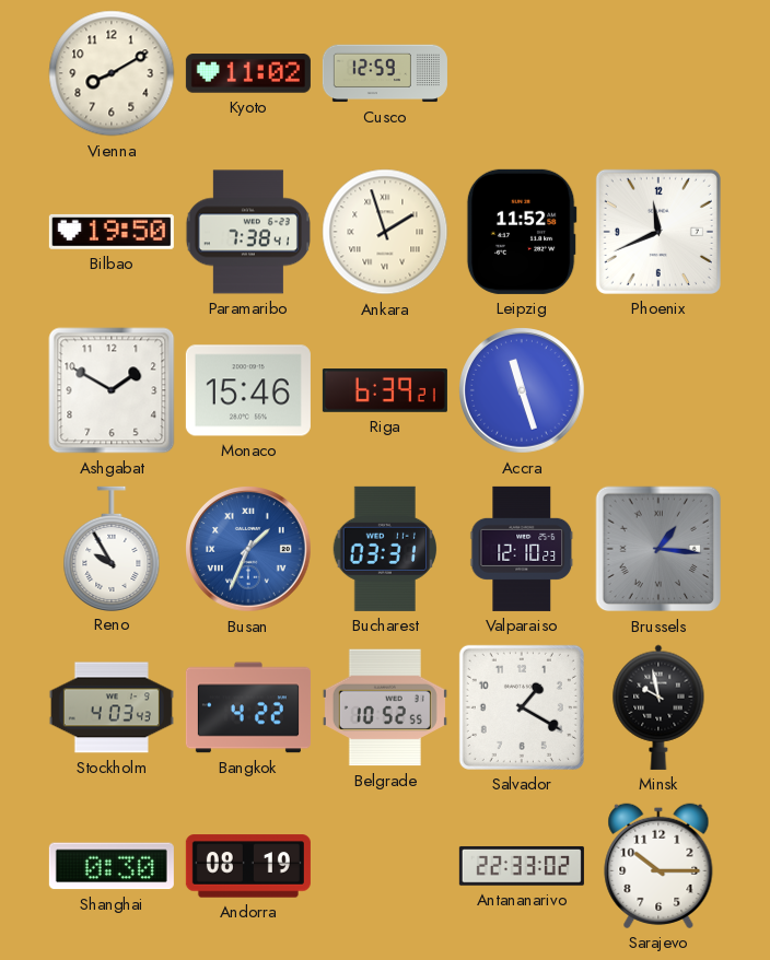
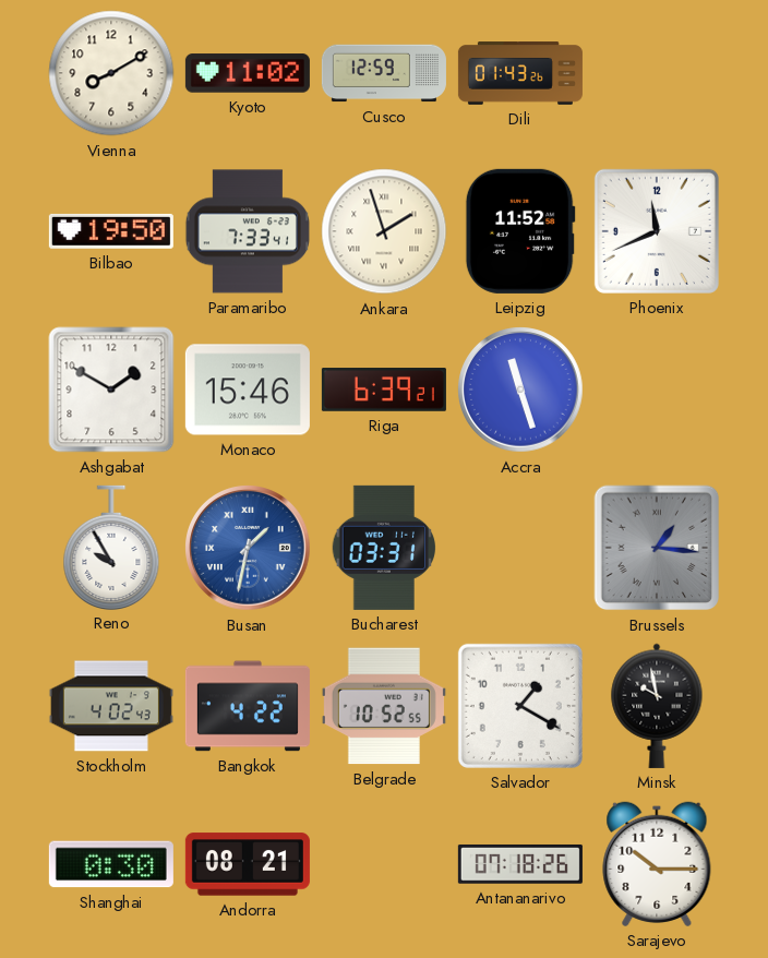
Dili: none -> 01:43
Paramaribo: 7:38 -> 7:33
Busan: 1:34 -> 1:32
Valparaiso: 12:10 -> none
Stockholm: 4:03 -> 4:02
Andorra: 08:19 -> 08:21
Antananarivo: 22:33 -> 07:18
